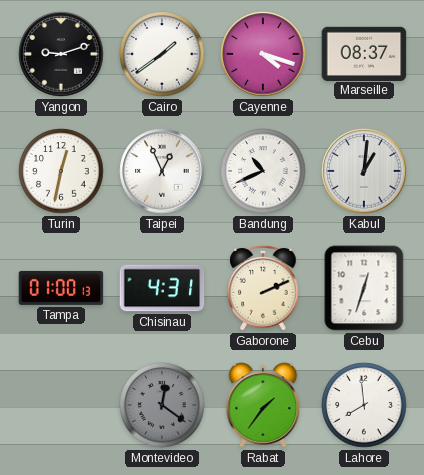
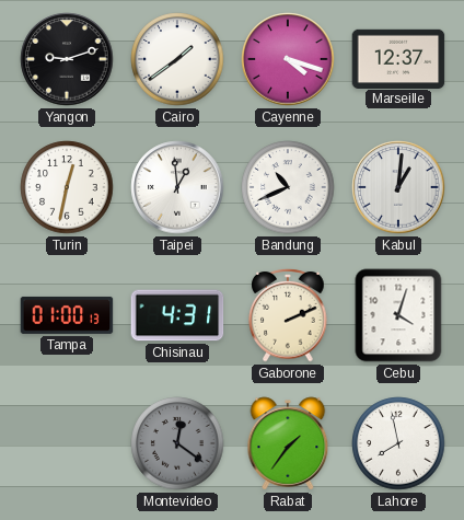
Marseille: 08:37 -> 12:37
Taipei: 12:56 -> 12:59
Cebu: 12:33 -> 4:03
Lahore: 7:59 -> 7:58
